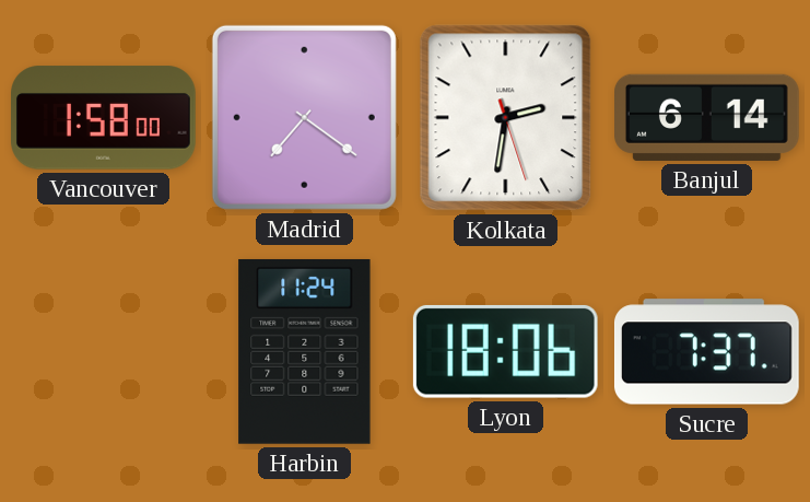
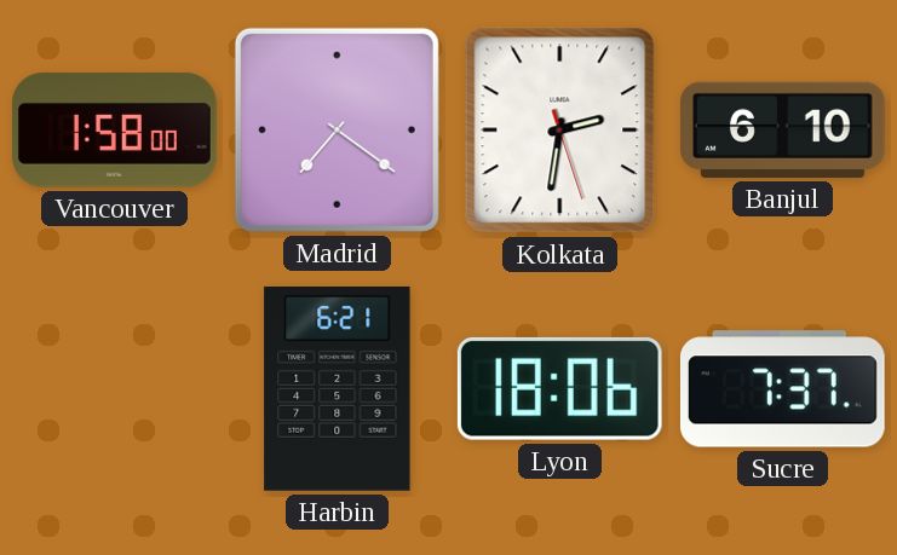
Banjul: 6:14 -> 6:10
Harbin: 11:24 -> 6:21
